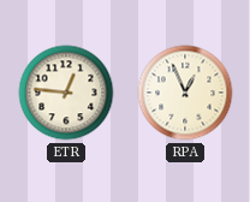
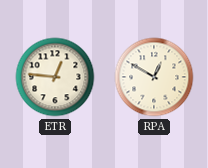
RPA: 12:56 -> 12:50
